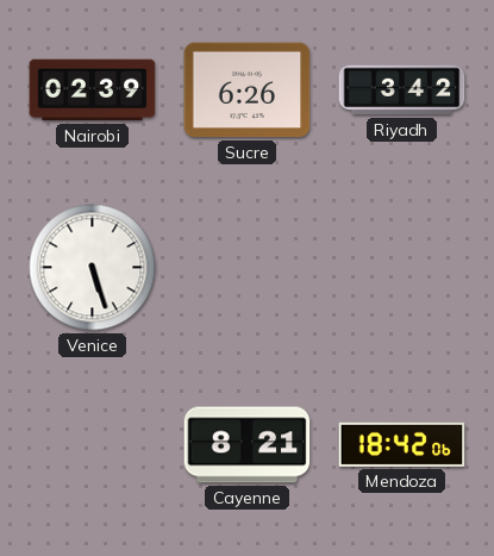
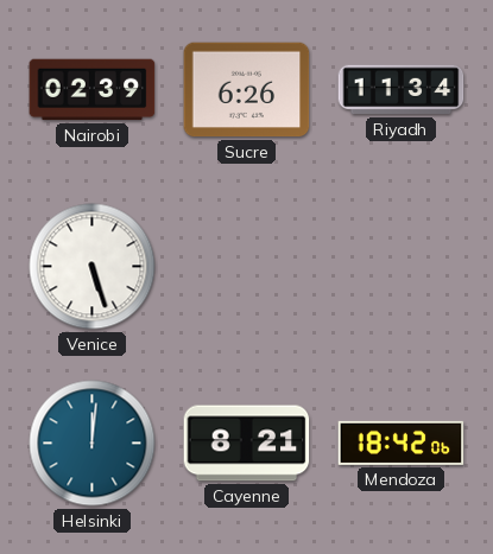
Riyadh: 3:42 -> 11:34
Helsinki: none -> 12:01
